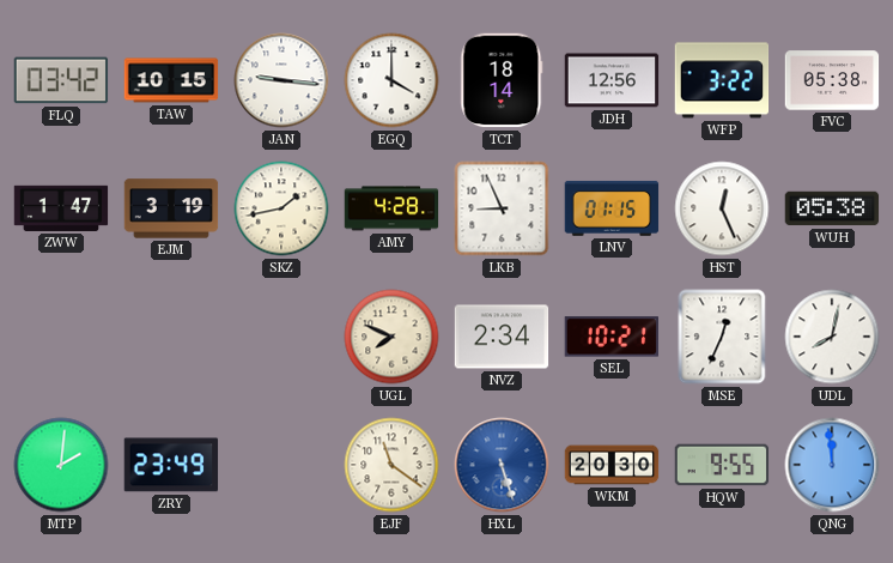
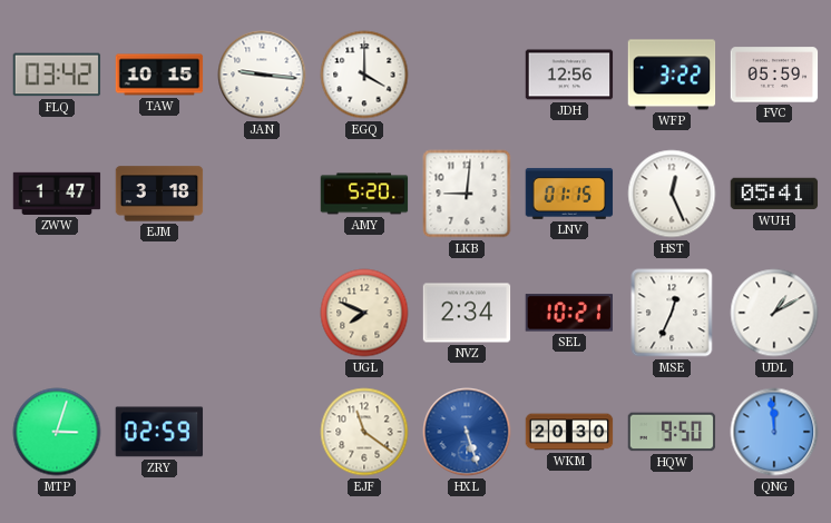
TCT: 18:14 -> none
FVC: 05:38 -> 05:59
EJM: 3:19 -> 3:18
SKZ: 1:43 -> none
AMY: 4:28 -> 5:20
LKB: 8:56 -> 9:01
WUH: 05:38 -> 05:41
UDL: 8:02 -> 1:10
MTP: 2:01 -> 3:03
ZRY: 23:49 -> 02:59
HQW: 9:55 -> 9:50
